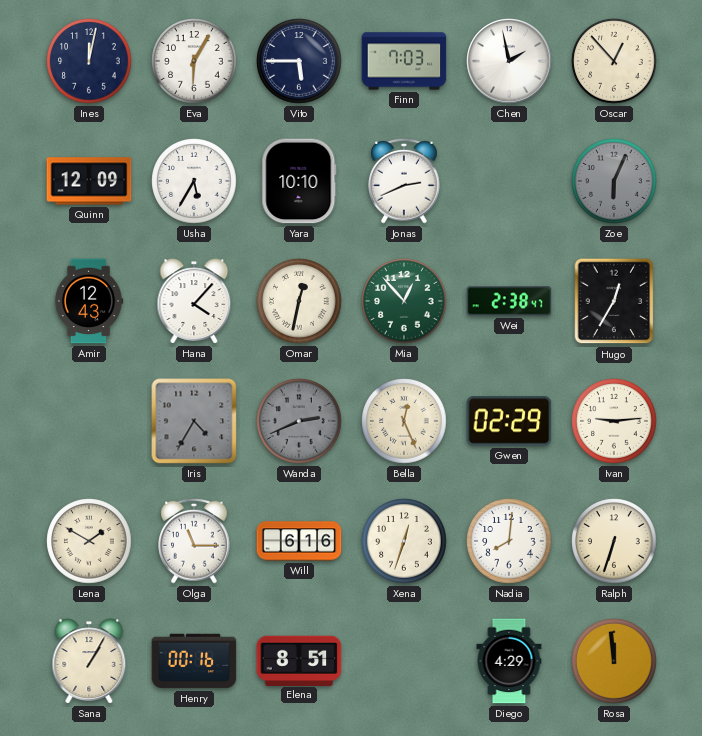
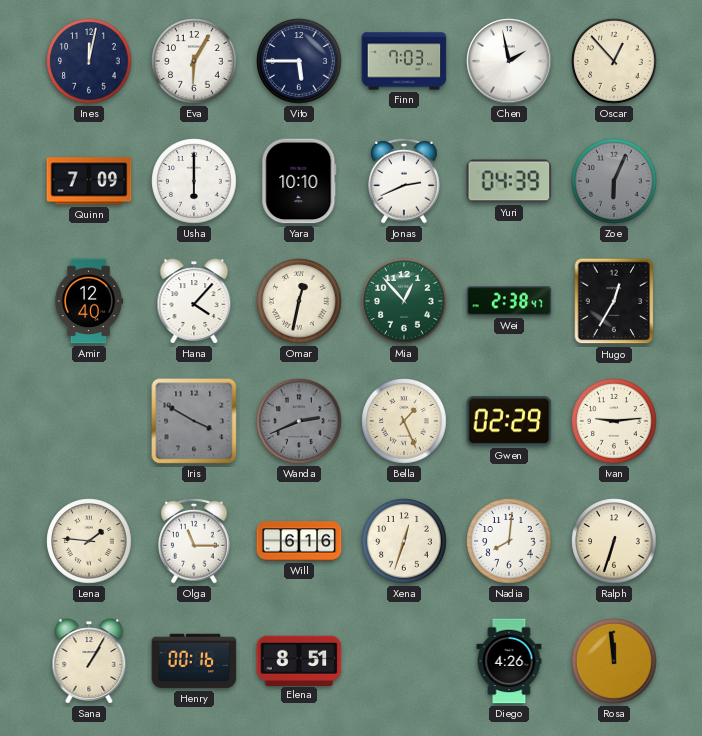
Quinn: 12:09 -> 7:09
Usha: 5:35 -> 6:00
Yuri: none -> 04:39
Amir: 12:43 -> 12:40
Iris: 4:35 -> 3:50
Bella: 12:26 -> 1:26
Lena: 1:50 -> 1:46
Diego: 4:29 -> 4:26
